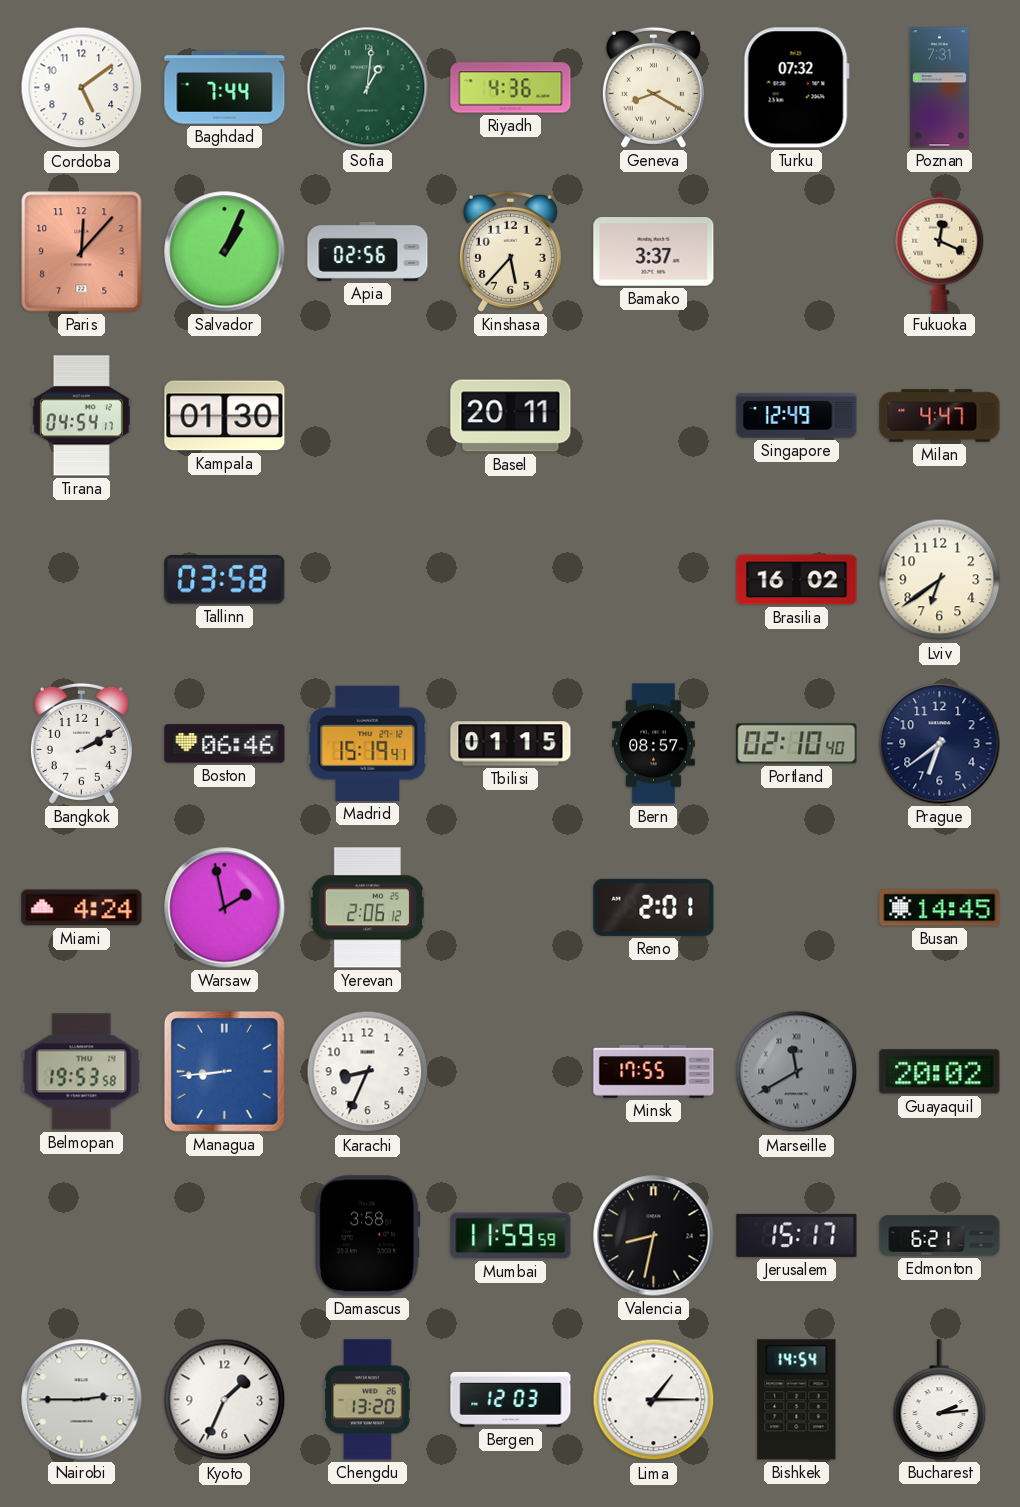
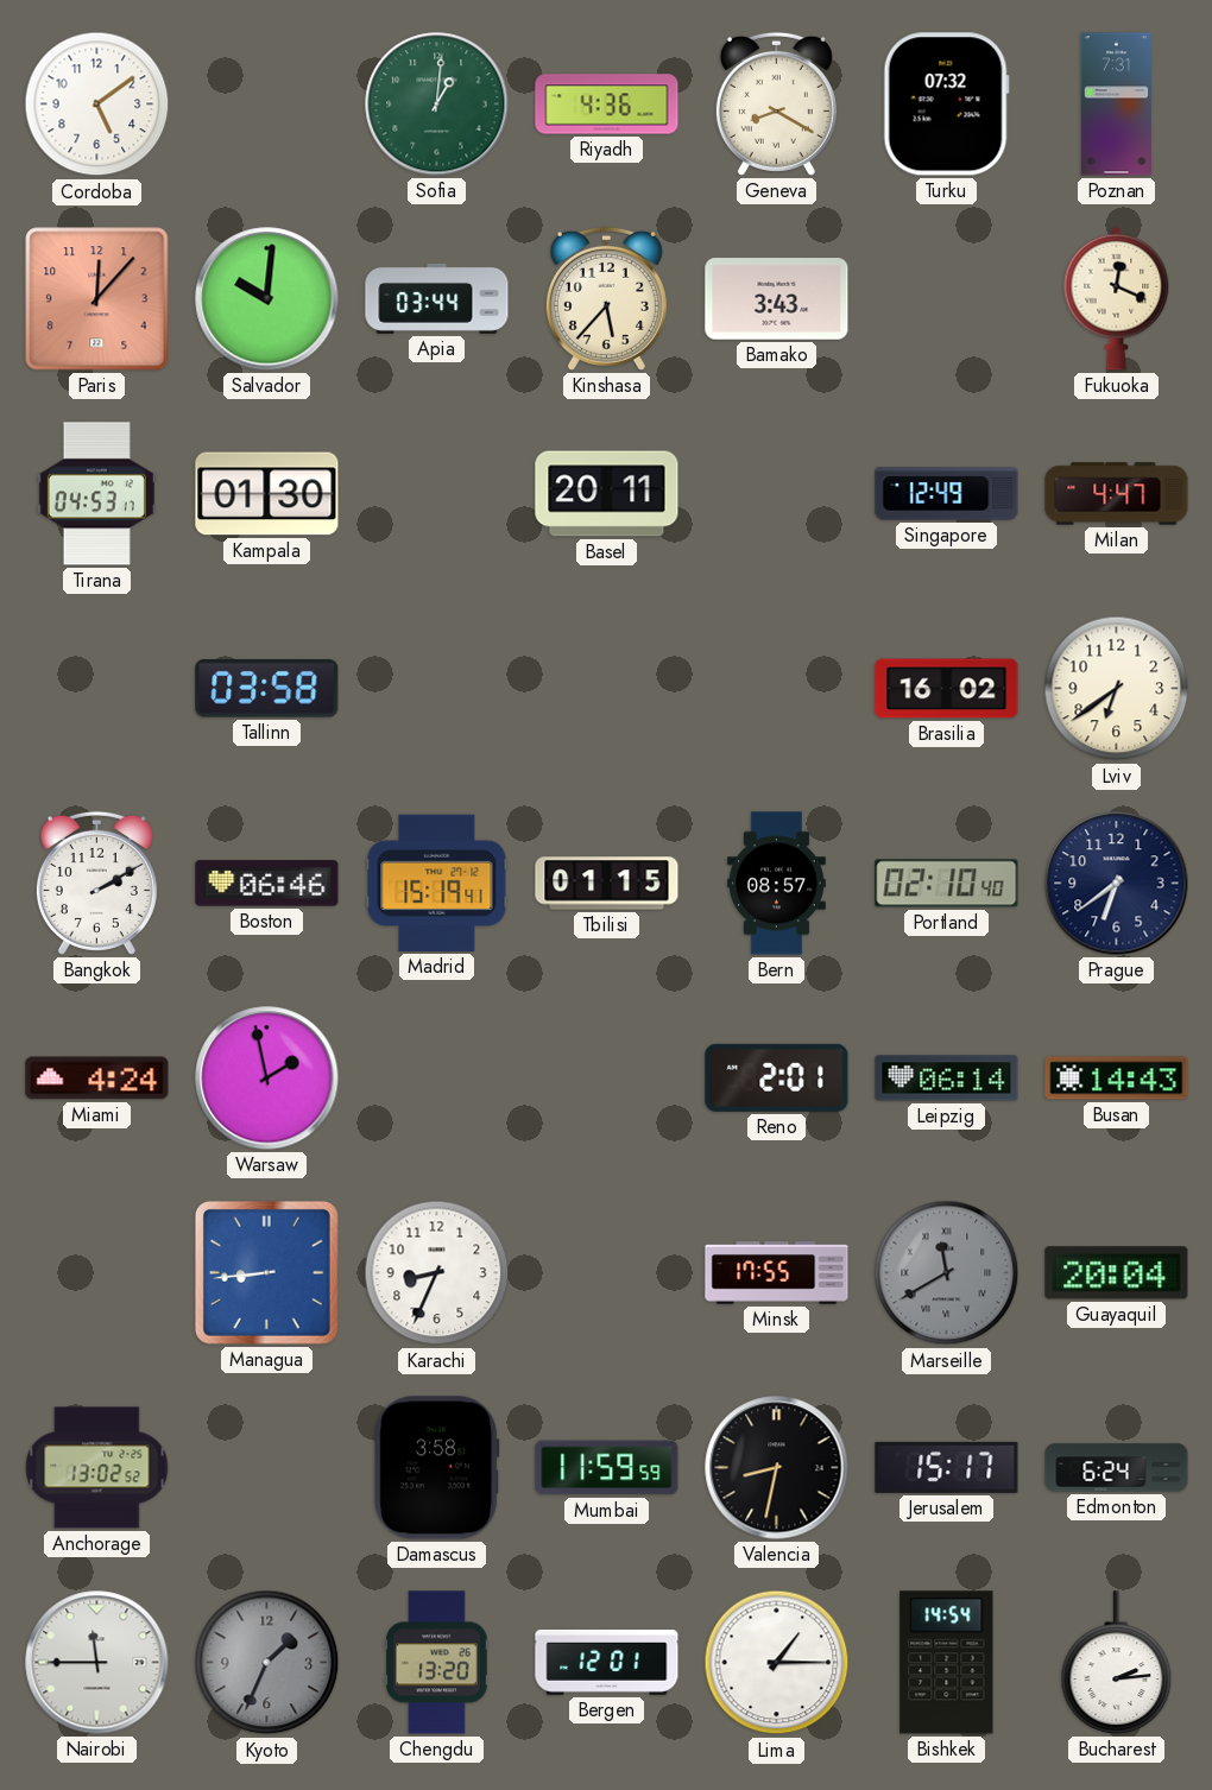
Baghdad: 7:44 -> none
Salvador: 1:04 -> 10:01
Apia: 02:56 -> 03:44
Bamako: 3:37 -> 3:43
Tirana: 04:54 -> 04:53
Yerevan: 2:06 -> none
Leipzig: none -> 06:14
Busan: 14:45 -> 14:43
Belmopan: 19:53 -> none
Guayaquil: 20:02 -> 20:04
Anchorage: none -> 13:02
Edmonton: 6:21 -> 6:24
Nairobi: 2:45 -> 11:45
Kyoto dial: white -> grey
Bergen: 12:03 -> 12:01
